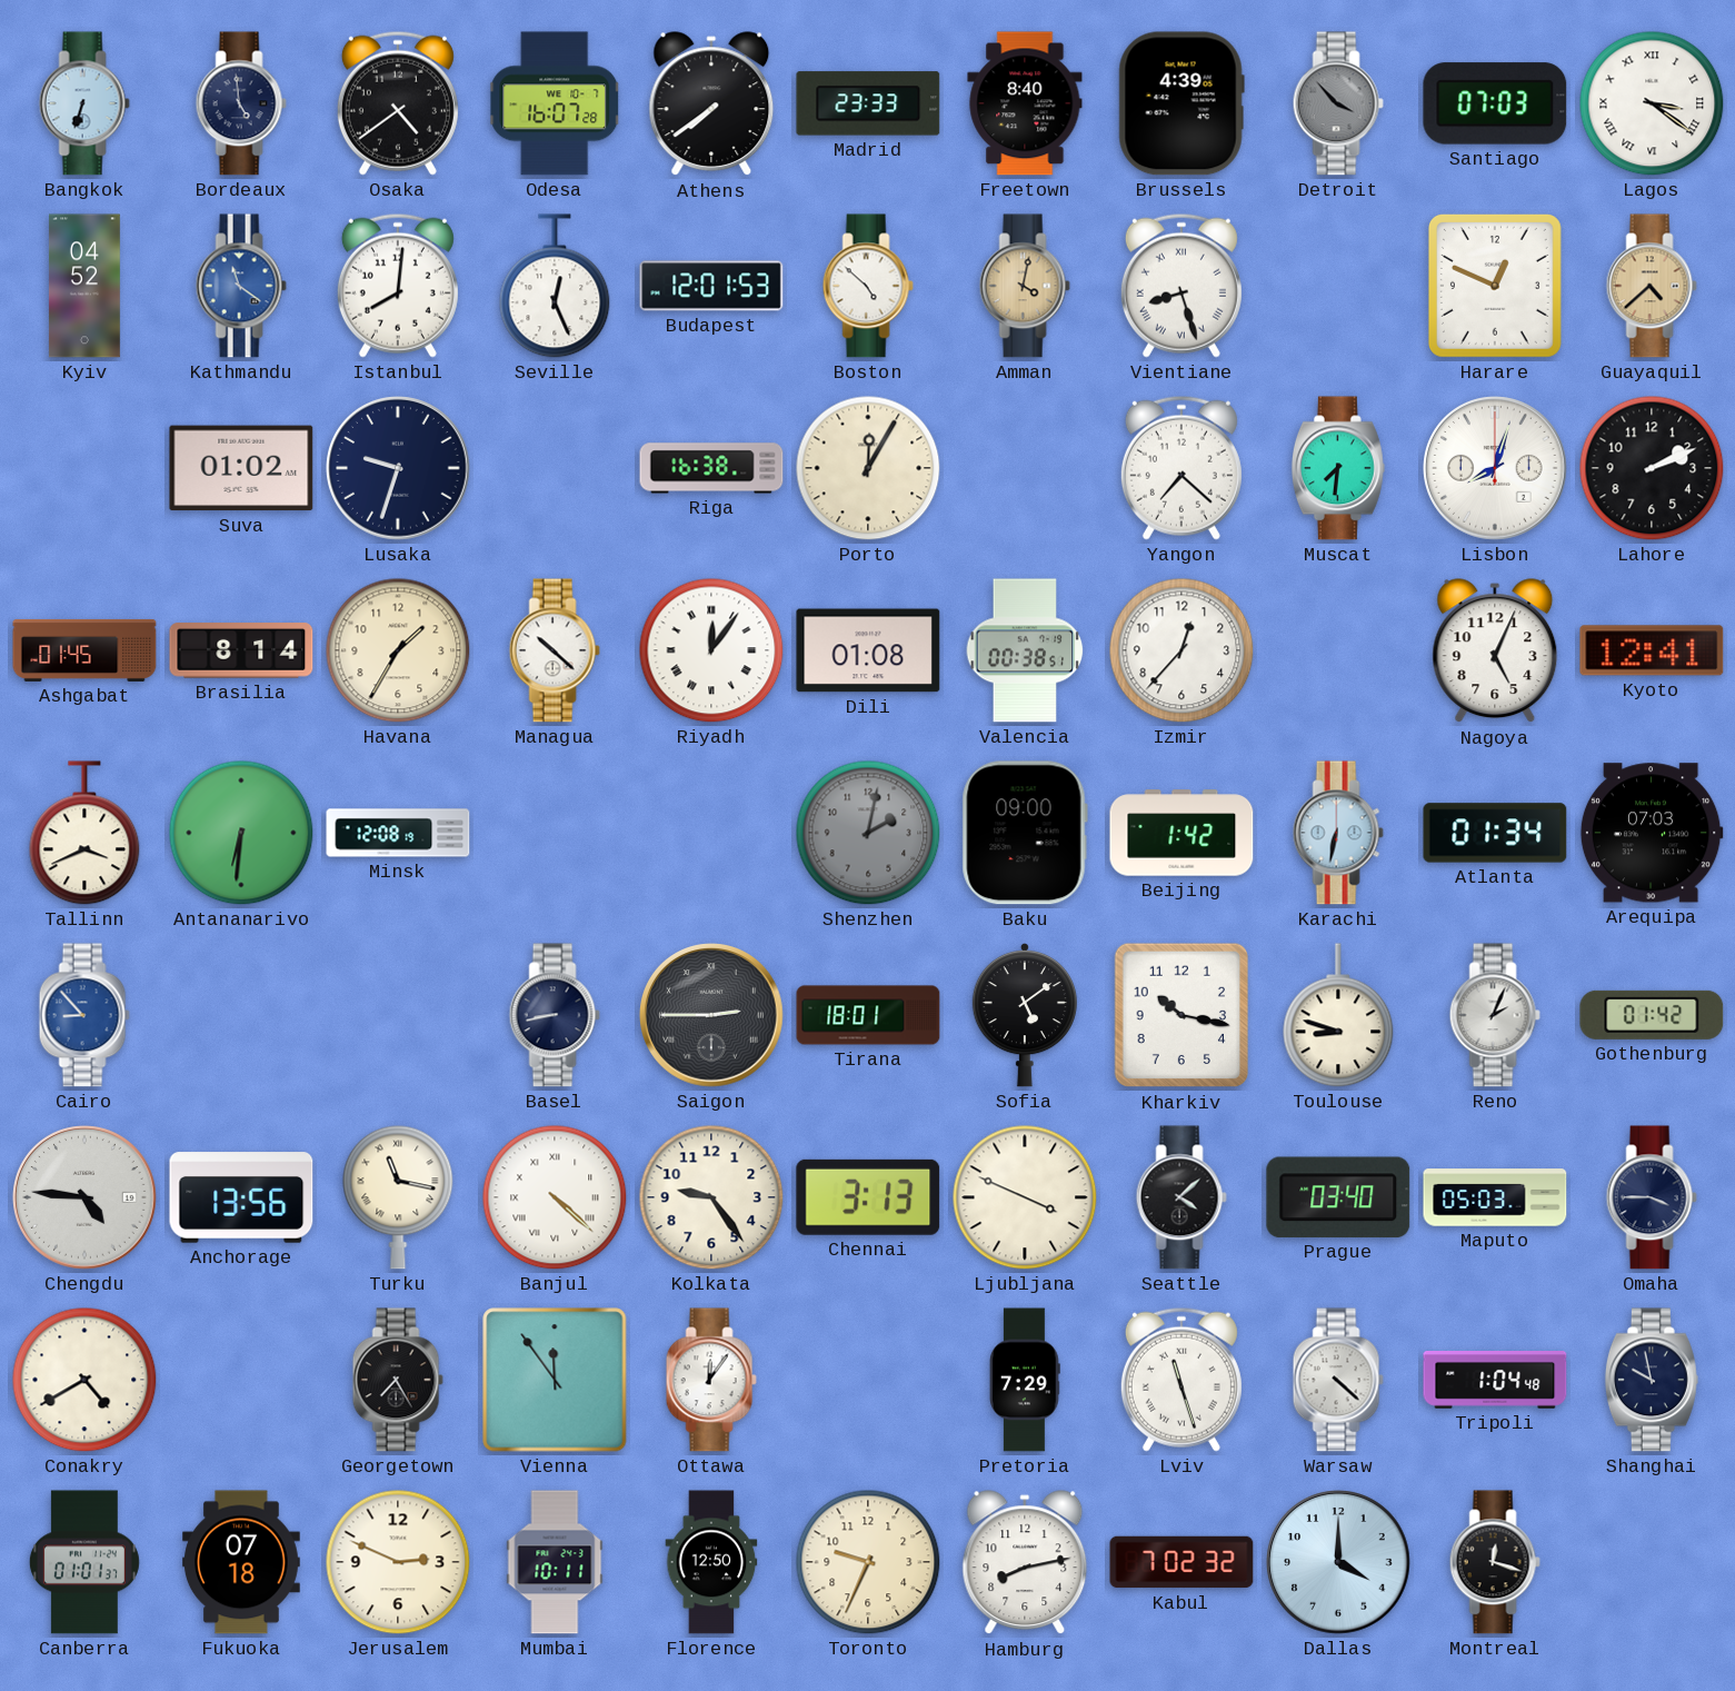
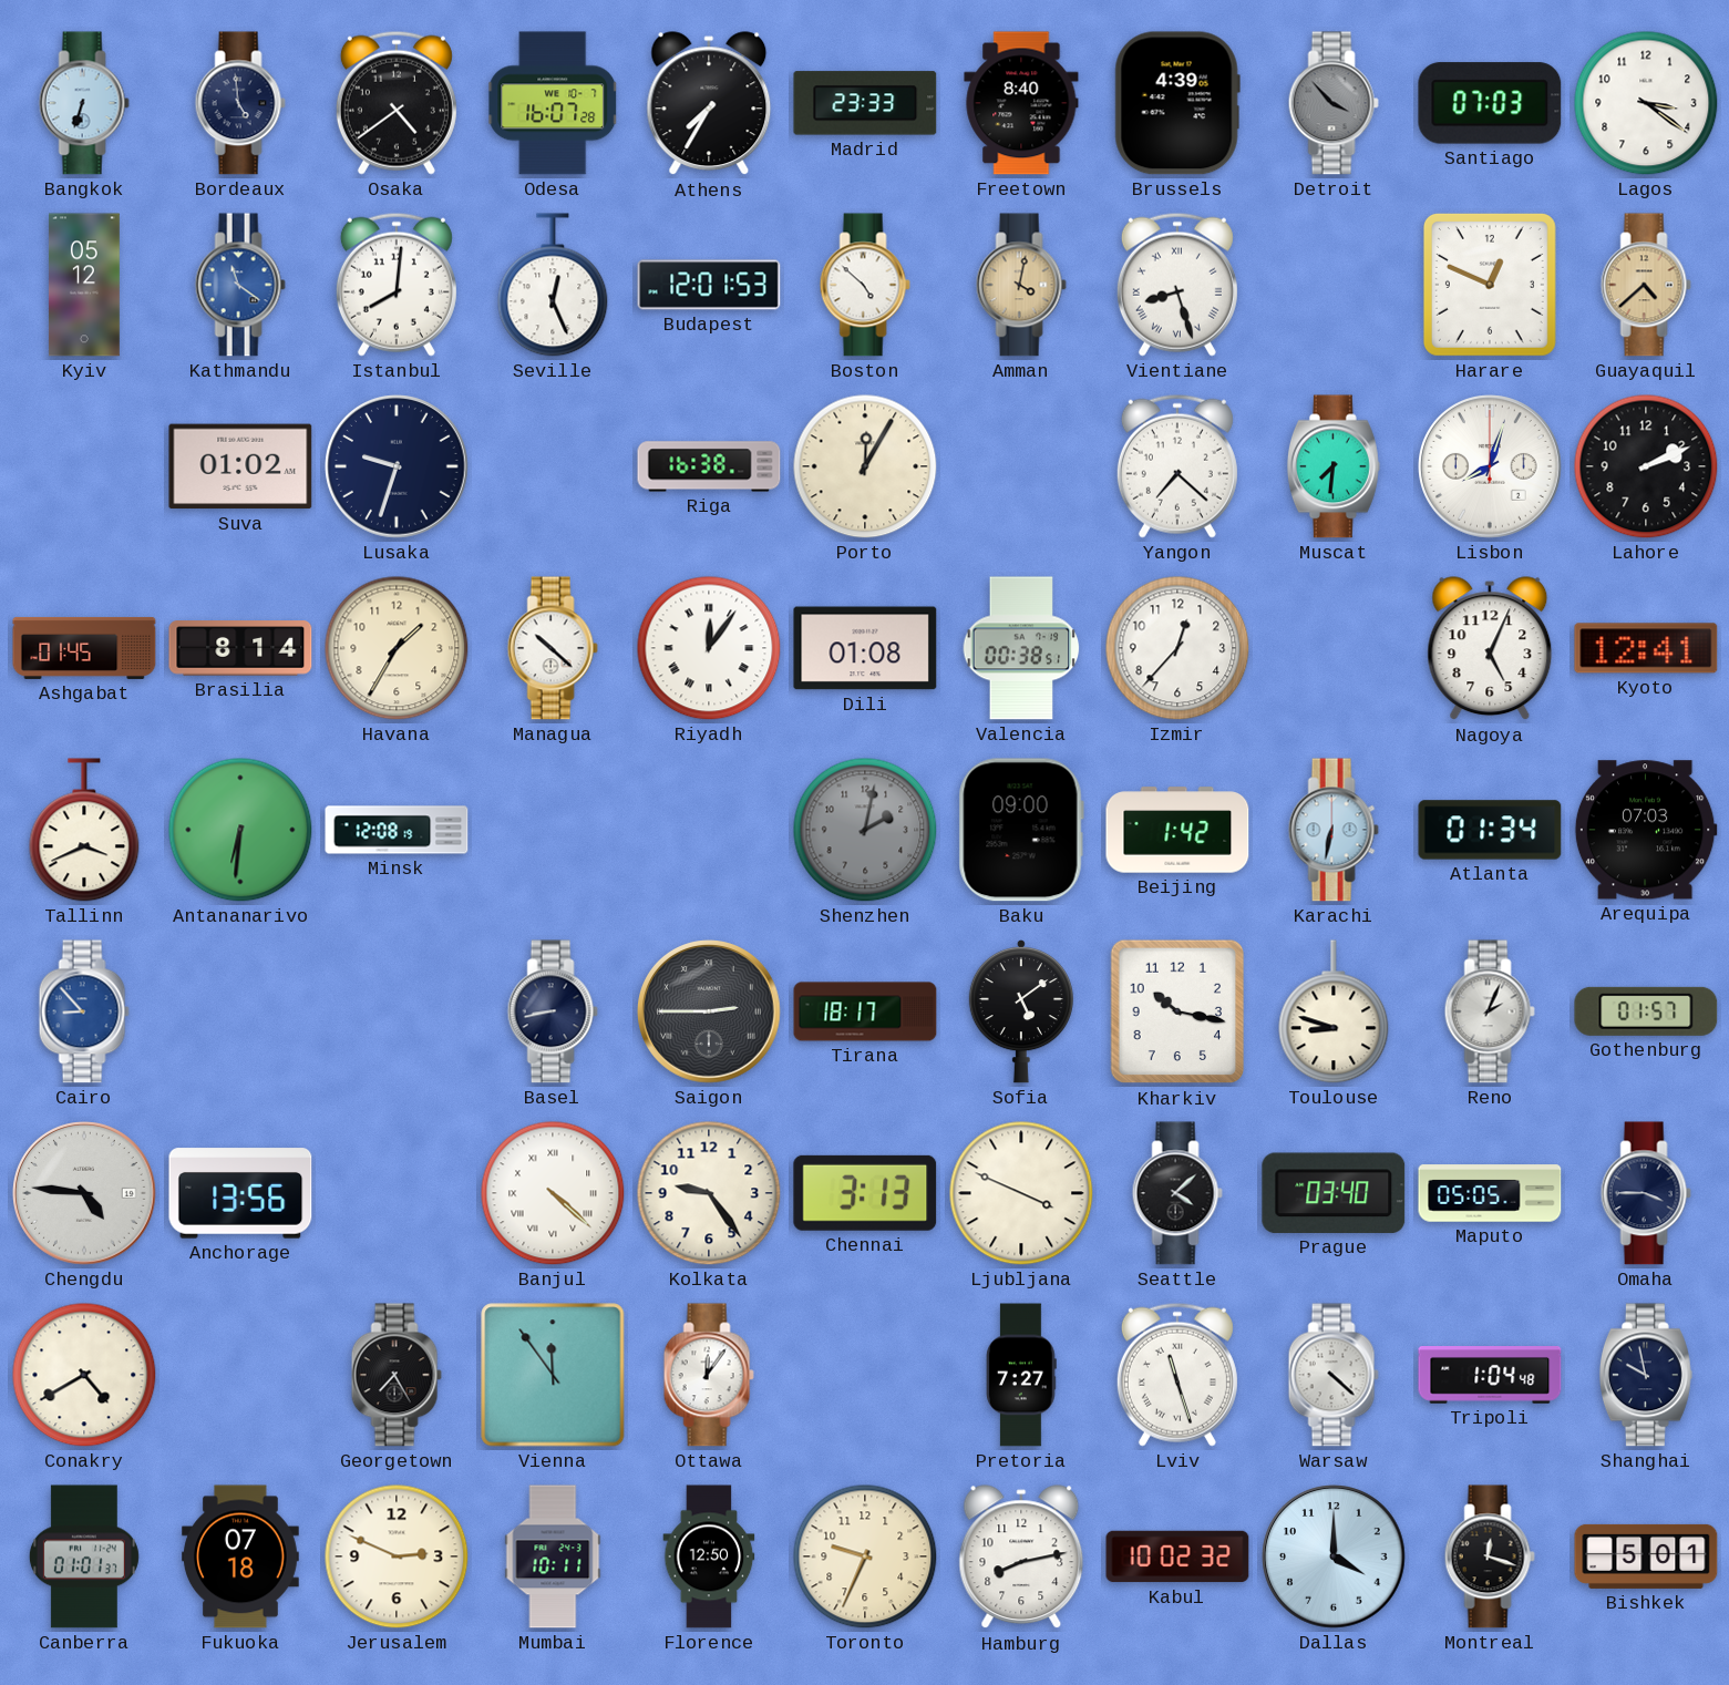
Athens: 7:39 -> 7:35
Lagos numerals: Roman -> Arabic
Kyiv: 04:52 -> 05:12
Tirana: 18:01 -> 18:17
Gothenburg: 01:42 -> 01:57
Turku: 11:17 -> none
Maputo: 05:03 -> 05:05
Pretoria: 7:29 -> 7:27
Kabul: 7:02 -> 10:02
Bishkek: none -> 5:01
